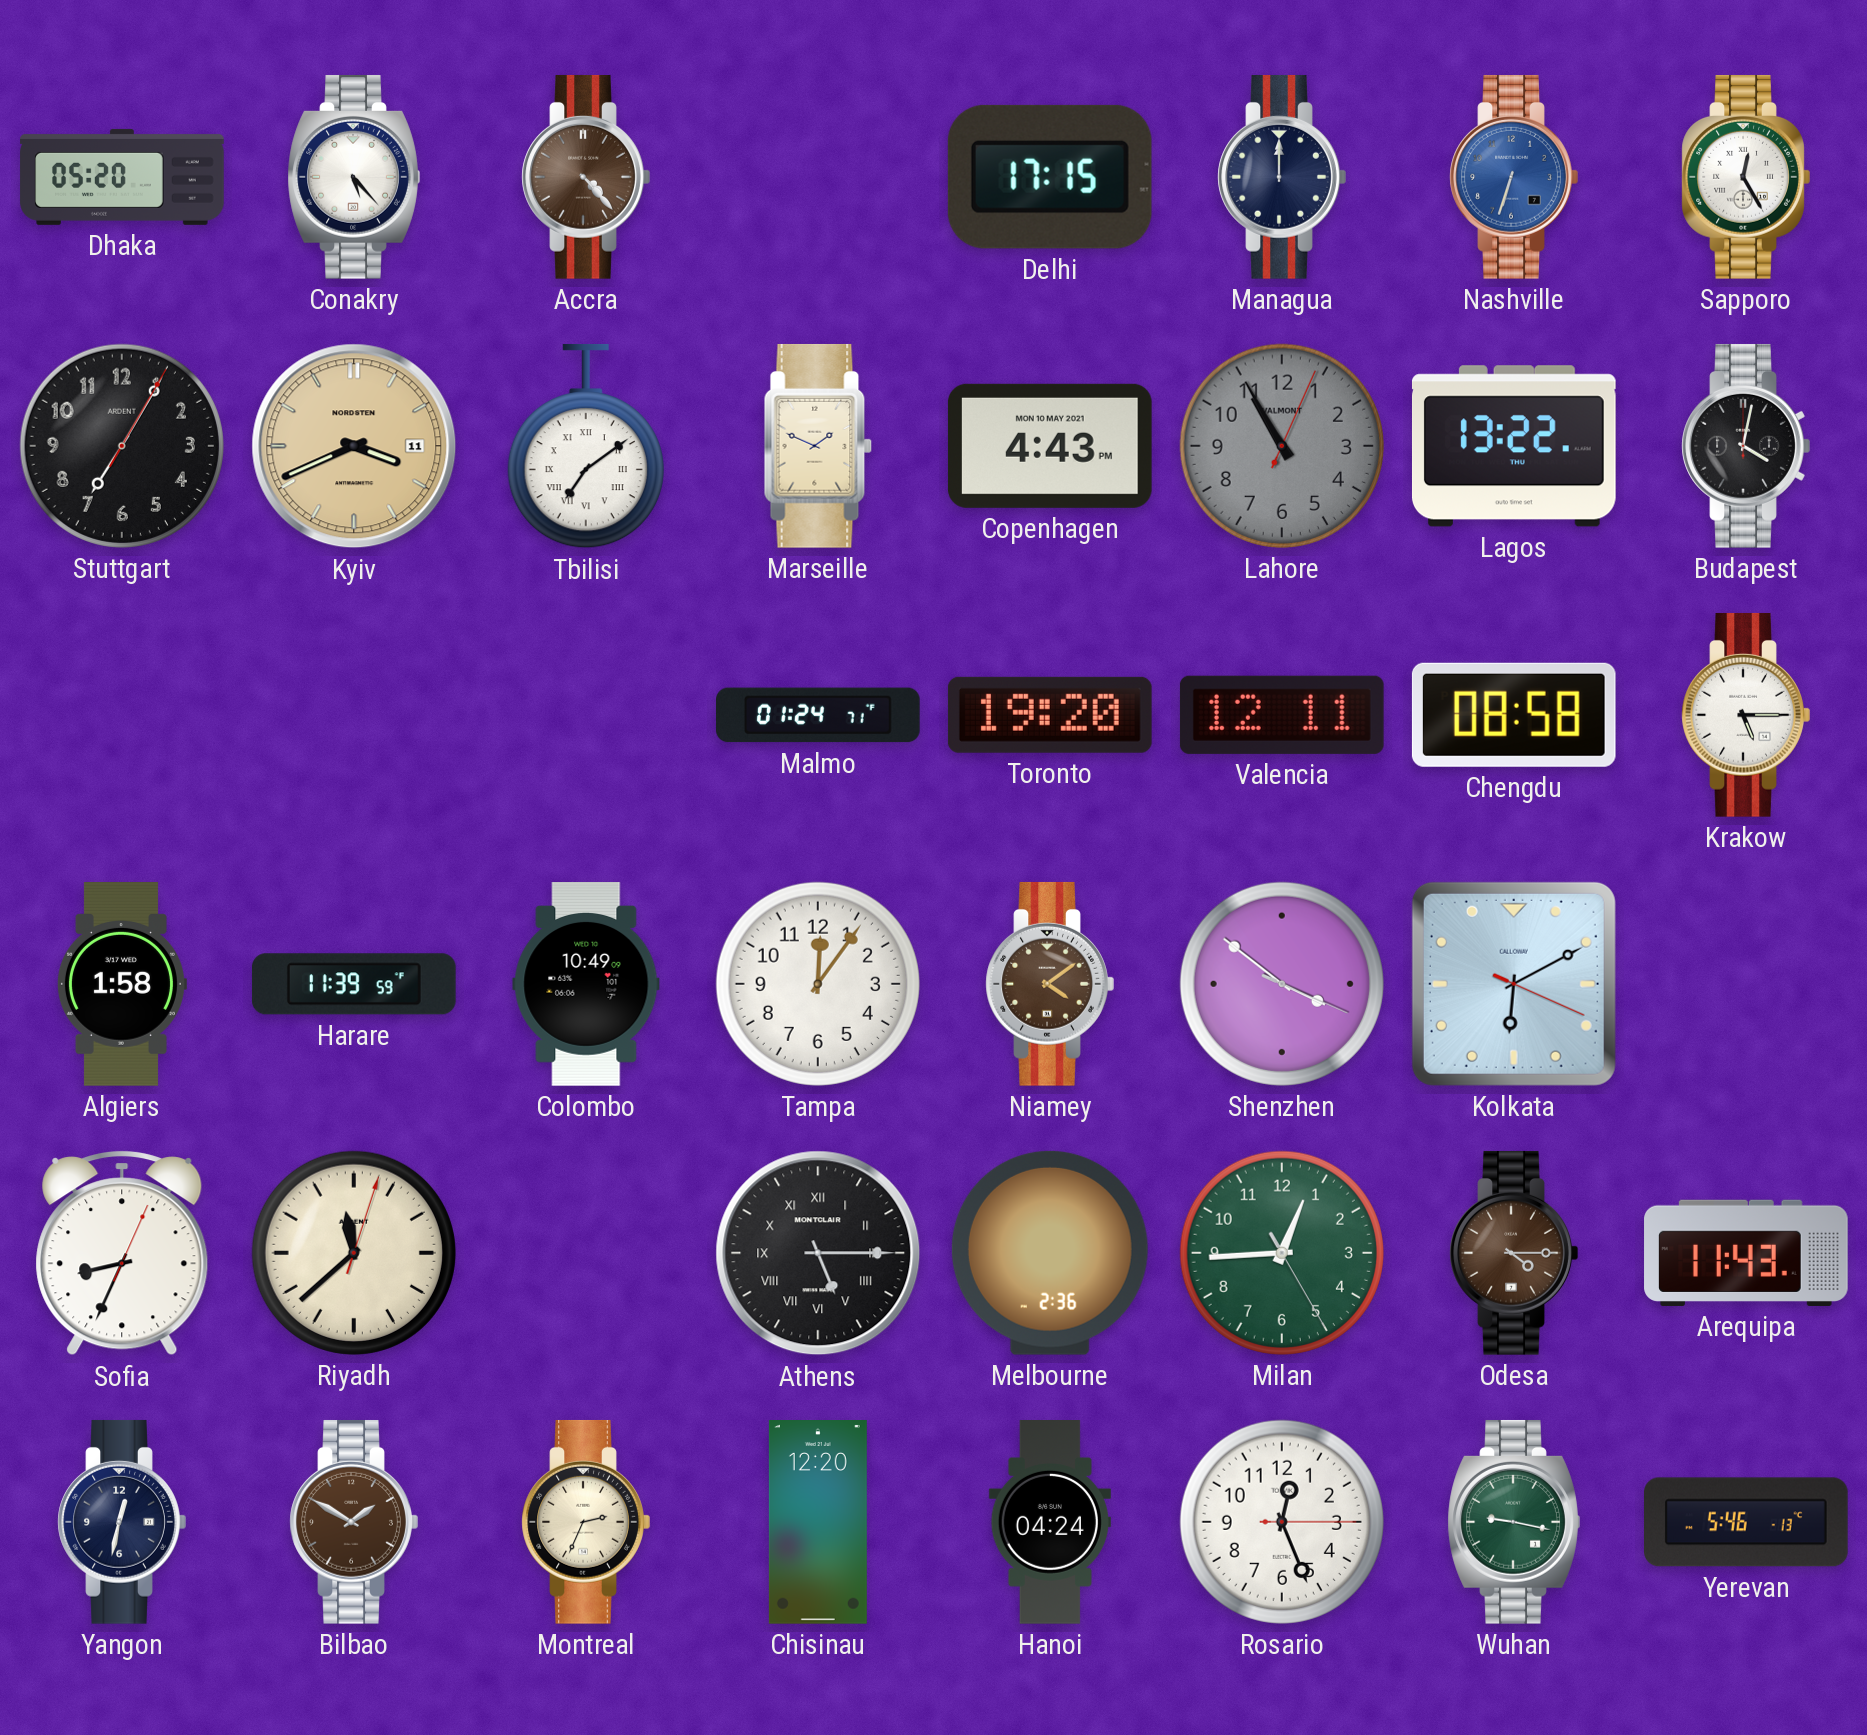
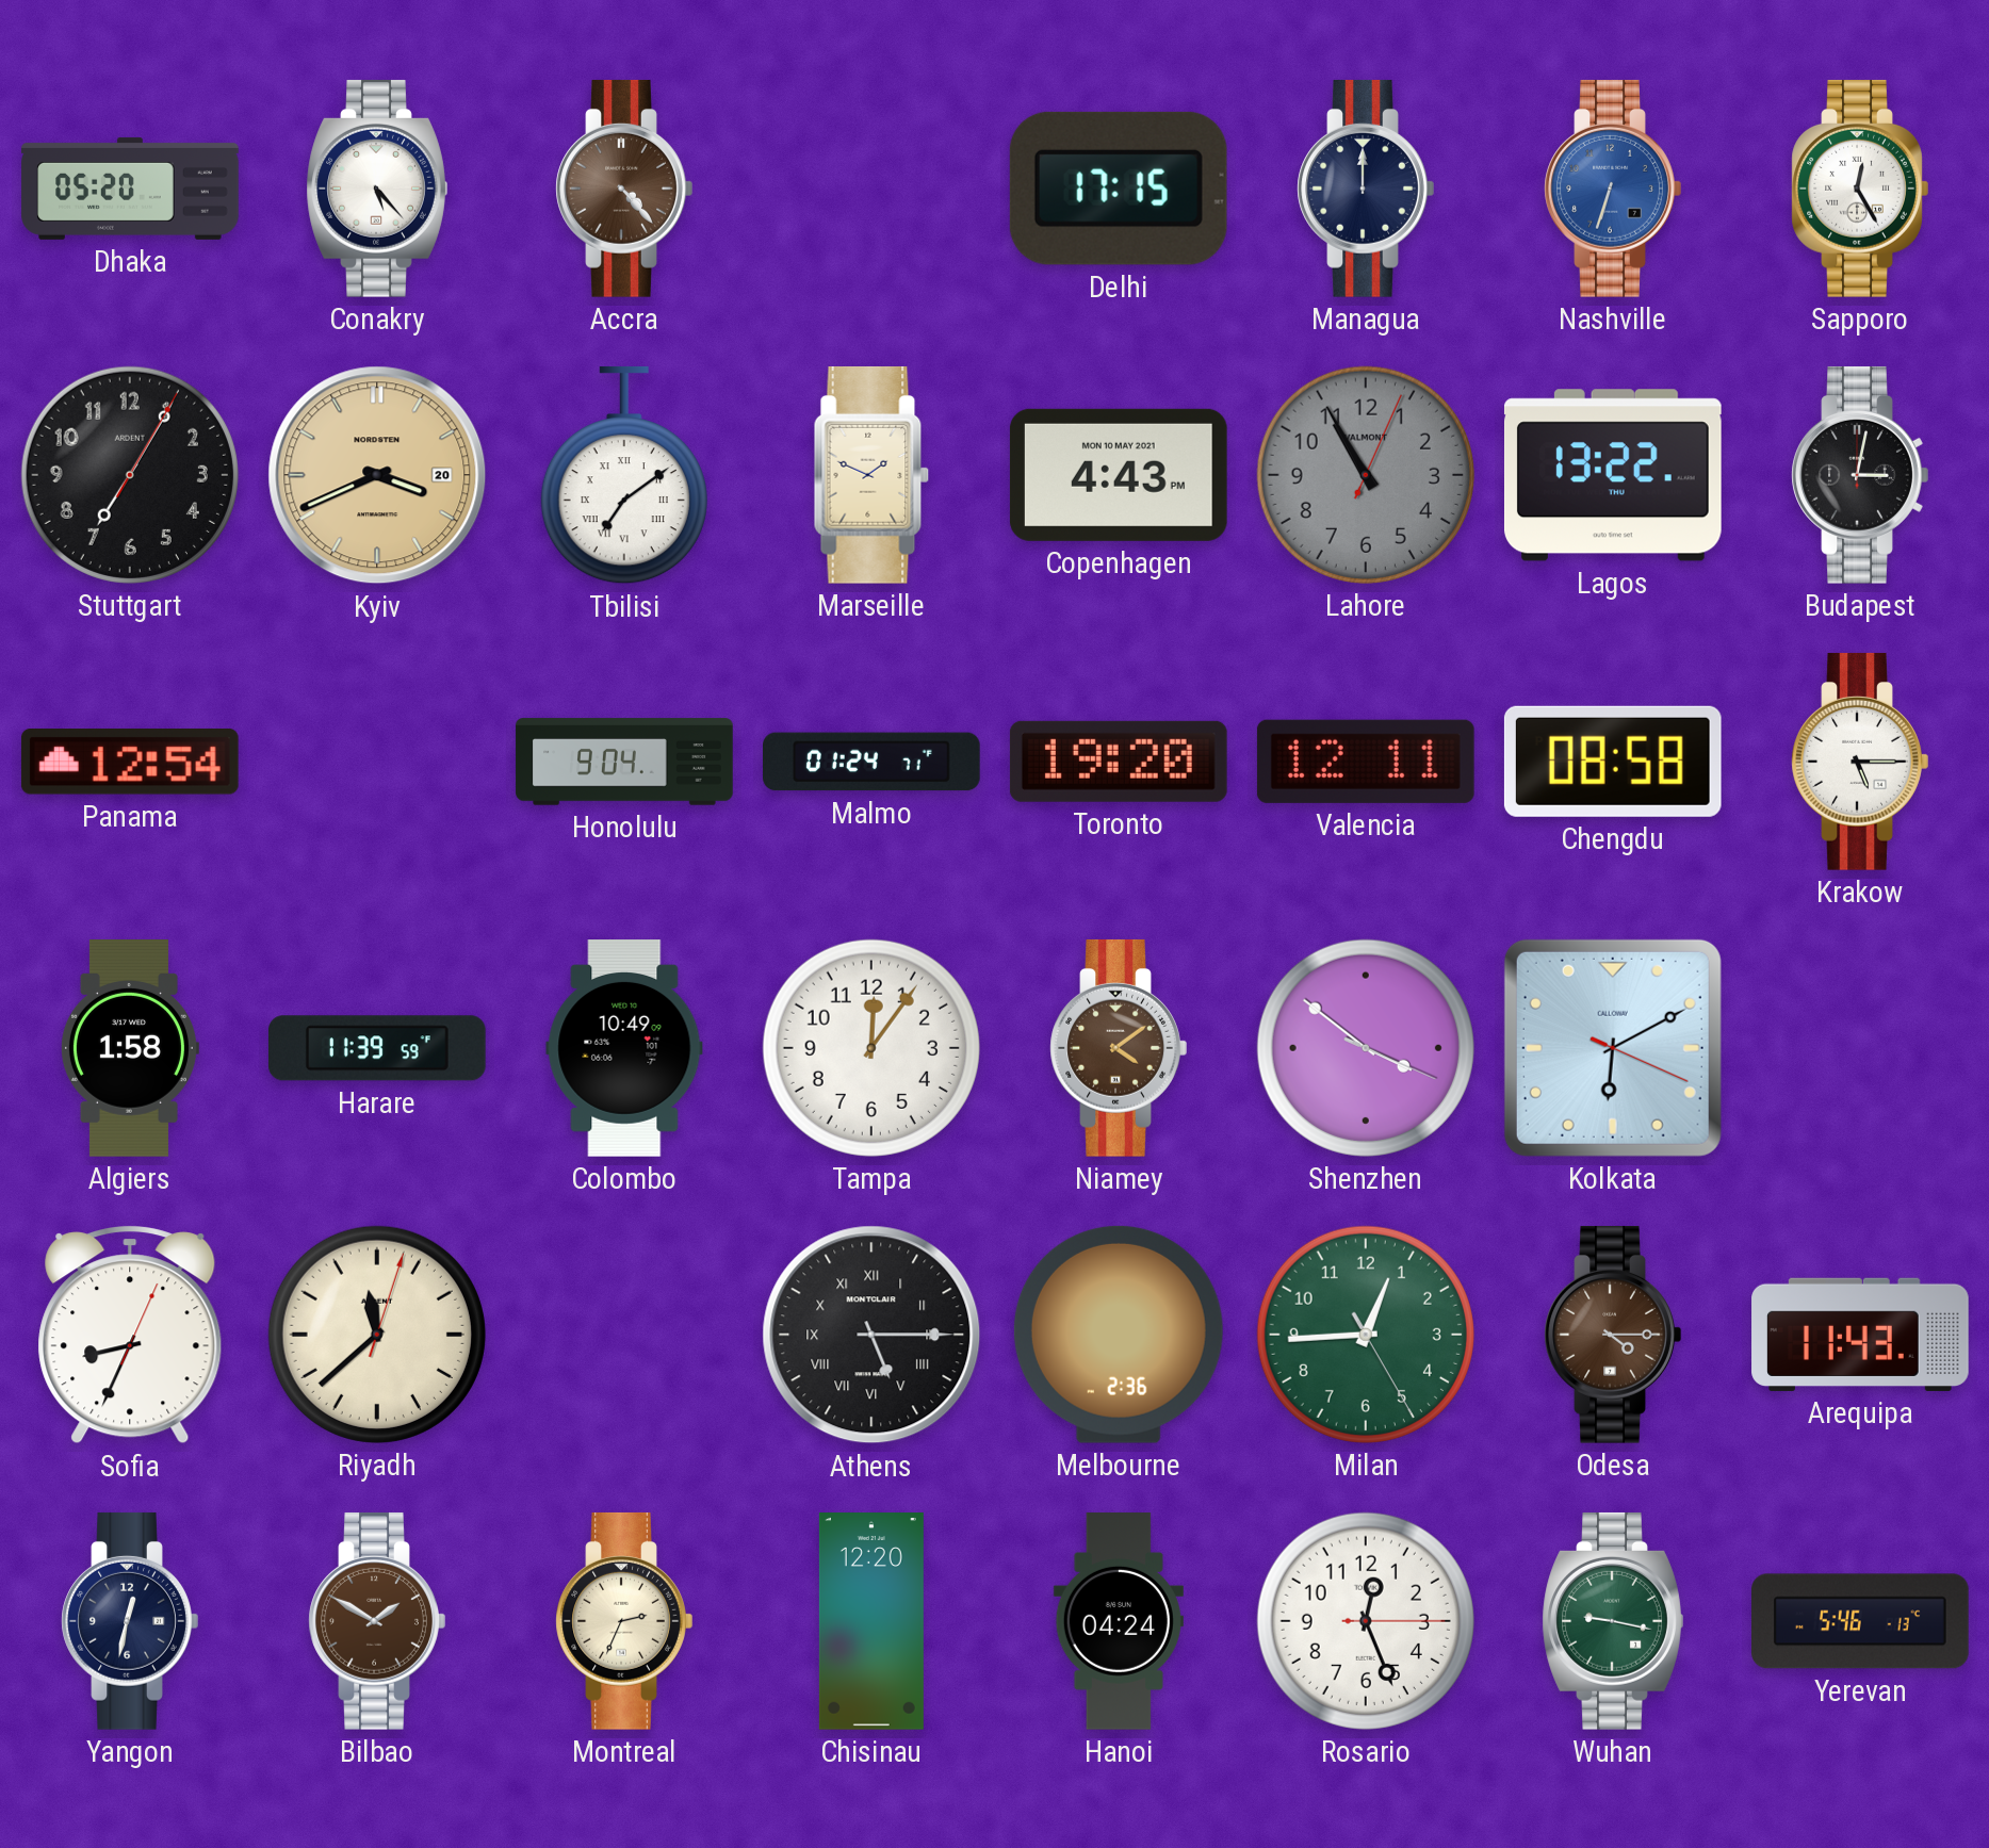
Kyiv date: 11 -> 20
Budapest: 4:02 -> 3:02
Panama: none -> 12:54
Honolulu: none -> 9:04
